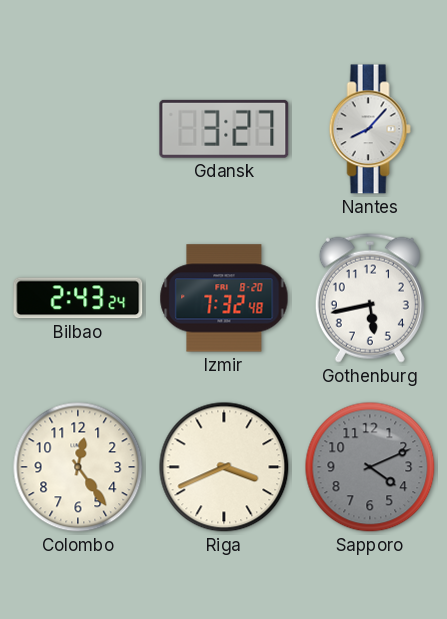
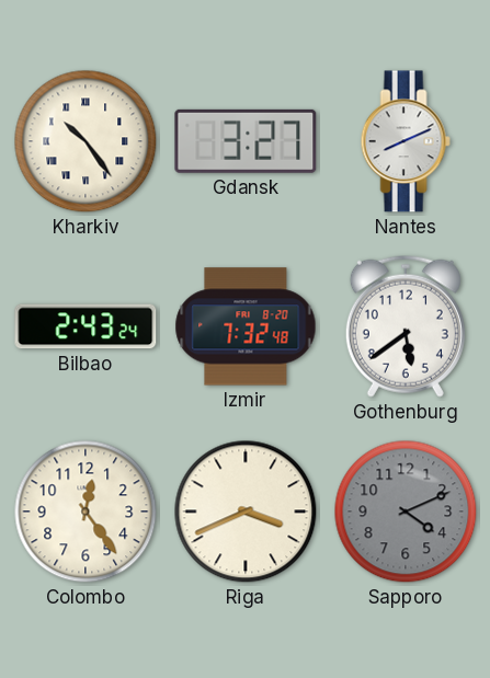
Kharkiv: none -> 10:24
Nantes: 8:07 -> 8:11
Gothenburg: 5:43 -> 5:39
